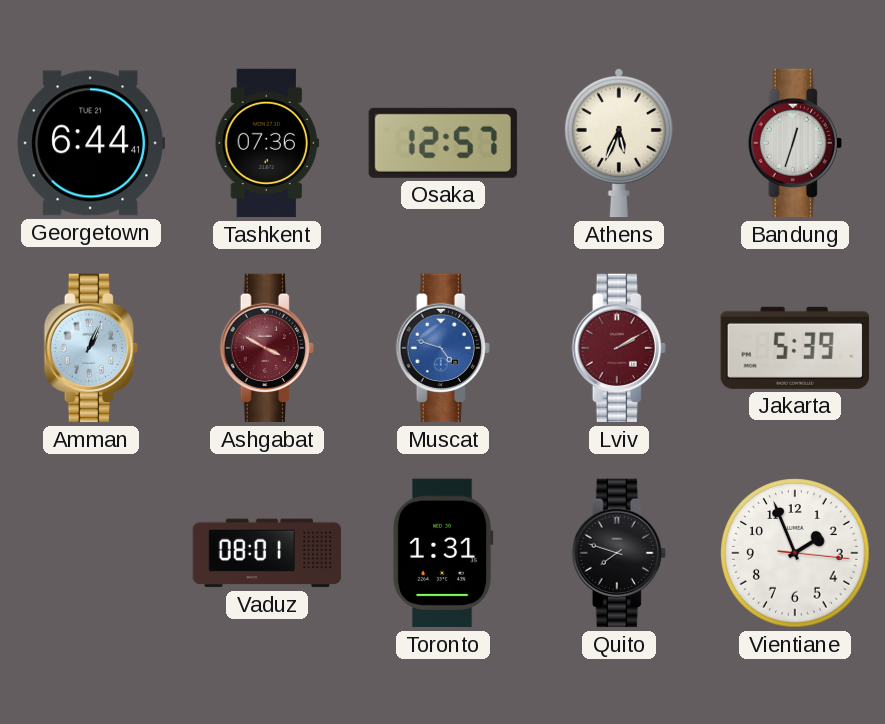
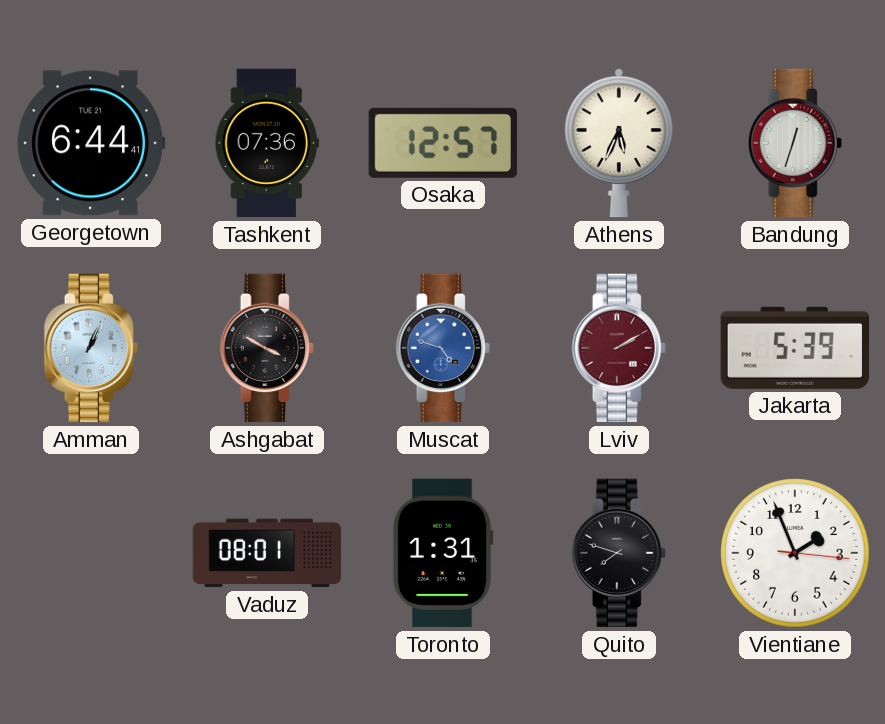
Ashgabat dial: burgundy -> black
